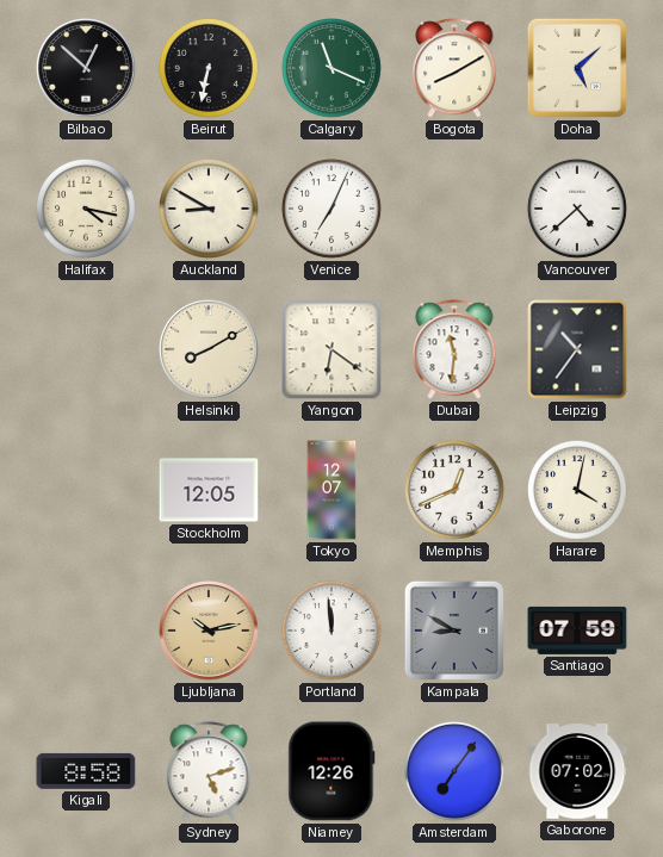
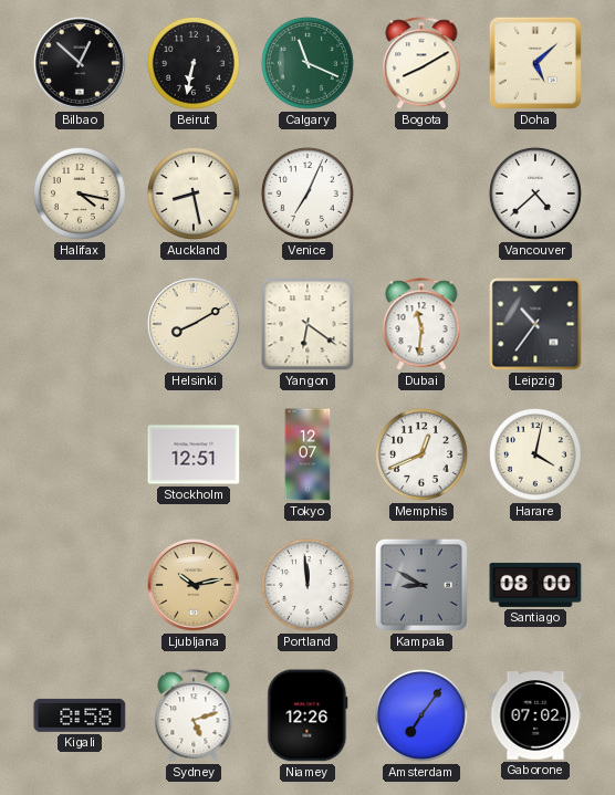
Auckland: 8:50 -> 8:28
Stockholm: 12:05 -> 12:51
Santiago: 07:59 -> 08:00
